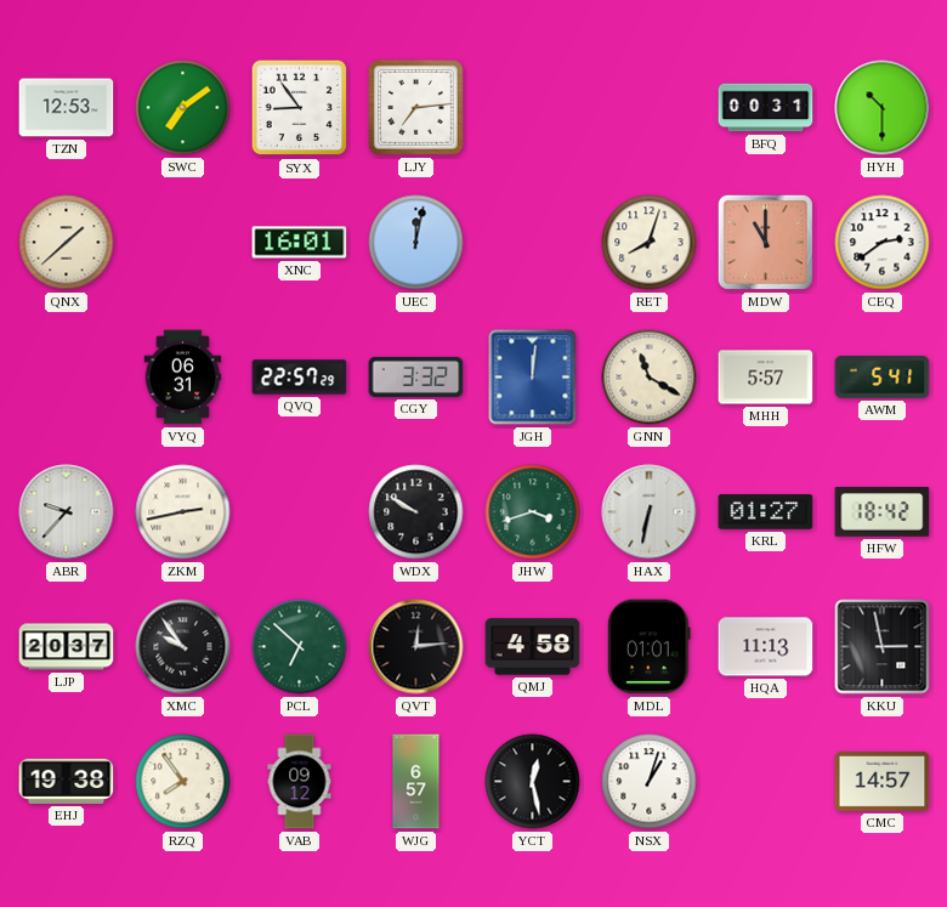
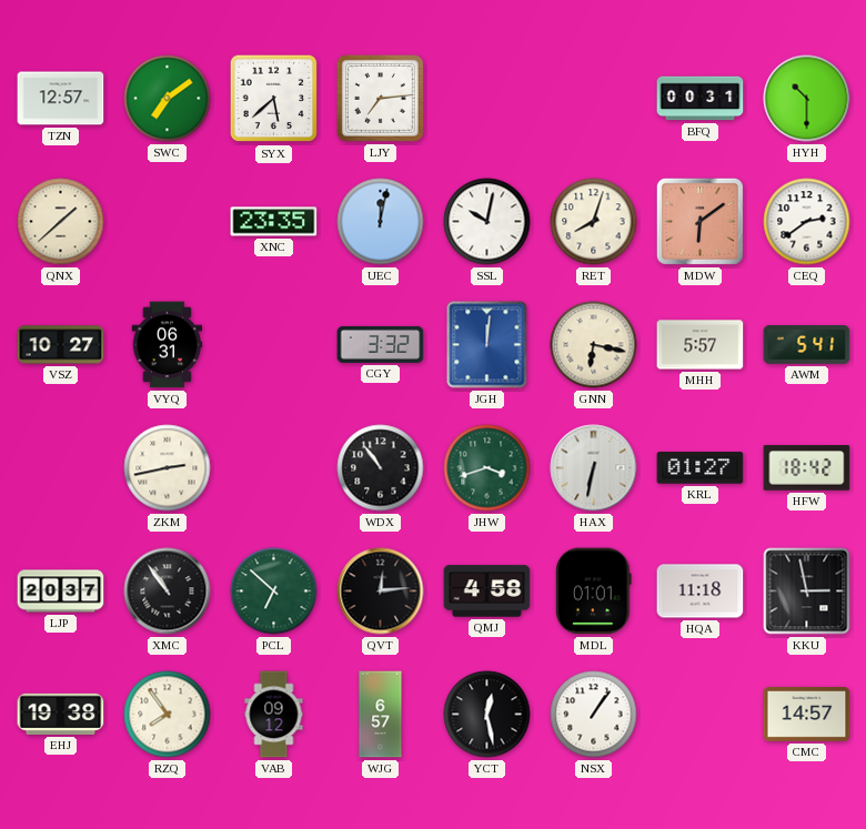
TZN: 12:53 -> 12:57
SYX: 8:54 -> 5:38
XNC: 16:01 -> 23:35
SSL: none -> 10:02
MDW: 11:00 -> 6:09
VSZ: none -> 10:27
QVQ: 22:57 -> none
GNN: 11:20 -> 6:17
ABR: 9:37 -> none
WDX: 9:50 -> 10:54
XMC: 9:54 -> 10:54
HQA: 11:13 -> 11:18
NSX: 1:03 -> 1:06
